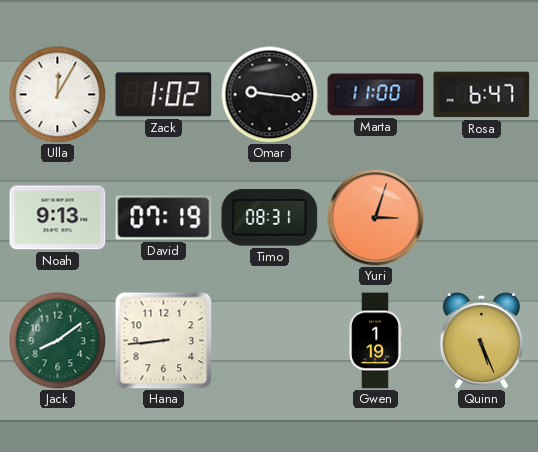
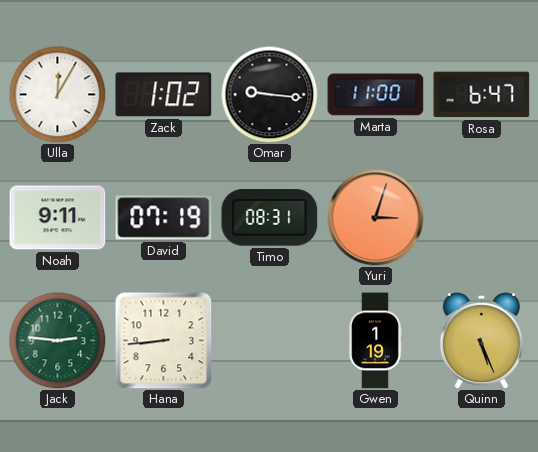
Noah: 9:13 -> 9:11
Jack: 8:09 -> 2:46
